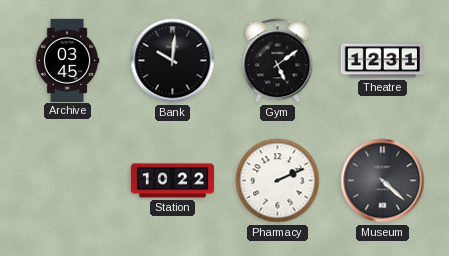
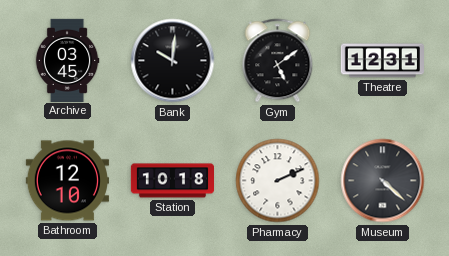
Bathroom: none -> 12:10
Station: 10:22 -> 10:18
